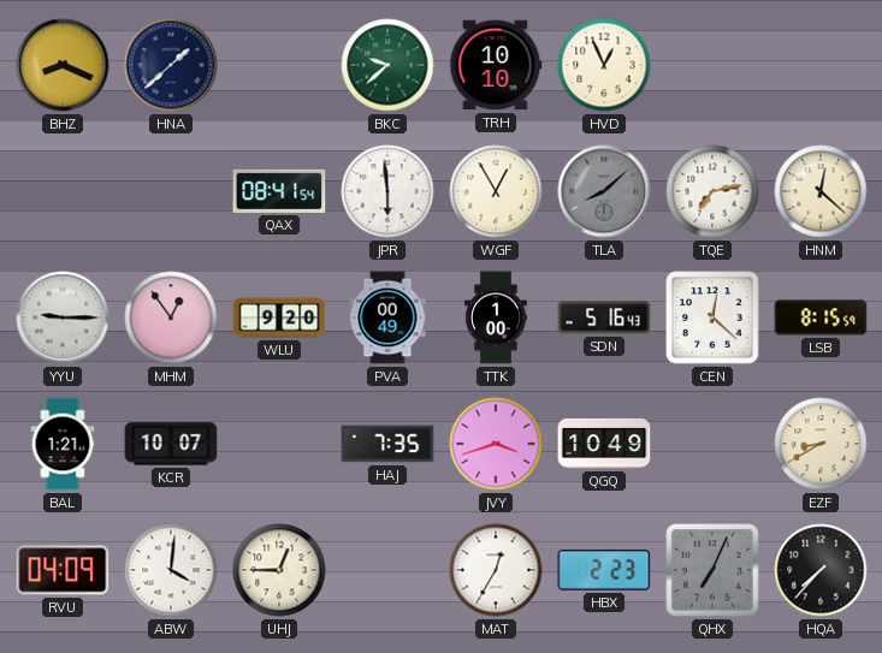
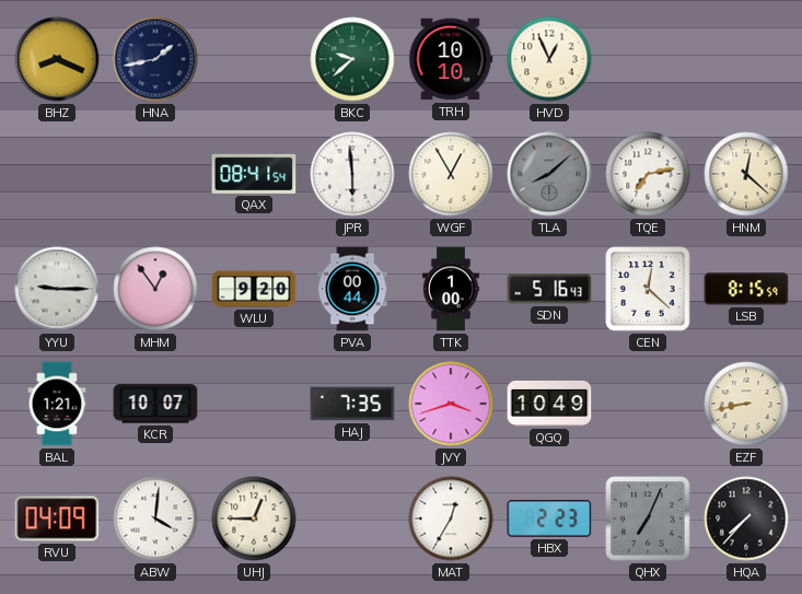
HNA: 1:38 -> 1:43
PVA: 00:49 -> 00:44
EZF: 8:40 -> 8:43
